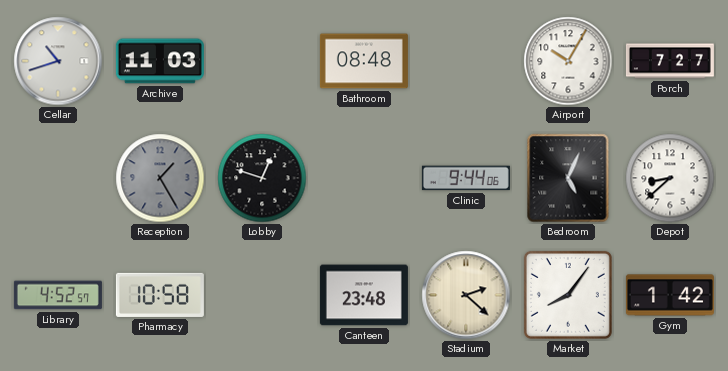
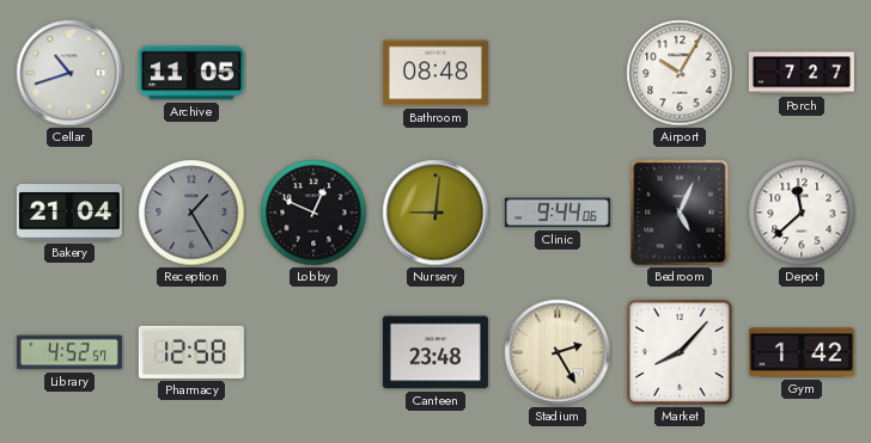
Archive: 11:03 -> 11:05
Bakery: none -> 21:04
Lobby: 12:48 -> 12:49
Nursery: none -> 9:01
Depot: 8:38 -> 11:38
Pharmacy: 10:58 -> 12:58
Stadium: 2:22 -> 2:25
Market: 8:06 -> 8:07
